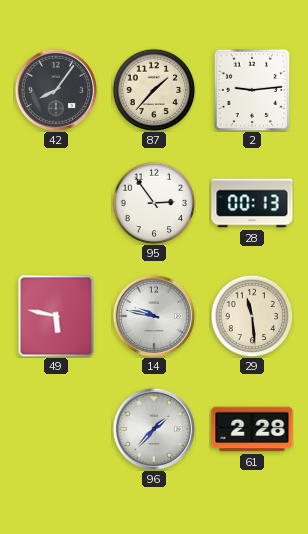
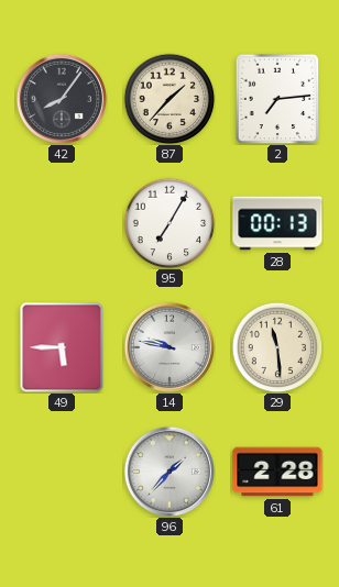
2: 9:14 -> 7:14
95: 2:54 -> 7:05
49: 5:47 -> 5:45
